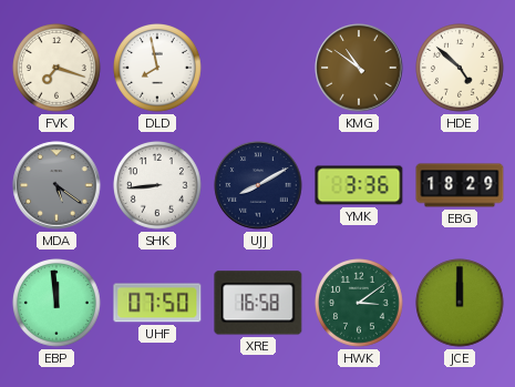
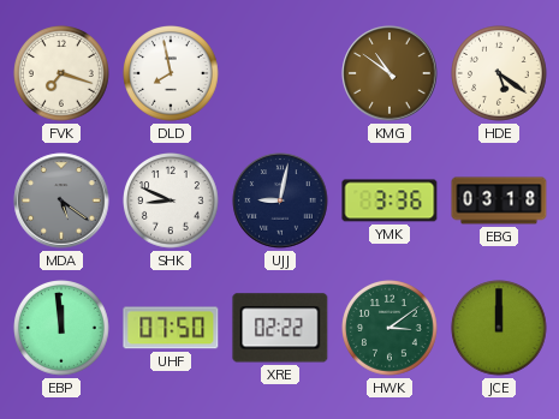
HDE: 4:52 -> 5:21
SHK: 8:44 -> 8:49
UJJ: 8:10 -> 9:02
EBG: 18:29 -> 03:18
XRE: 16:58 -> 02:22
